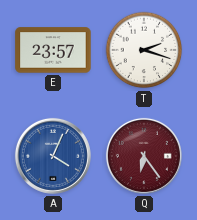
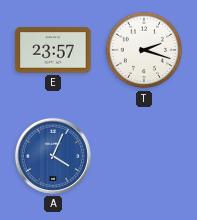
Q: 6:24 -> none
